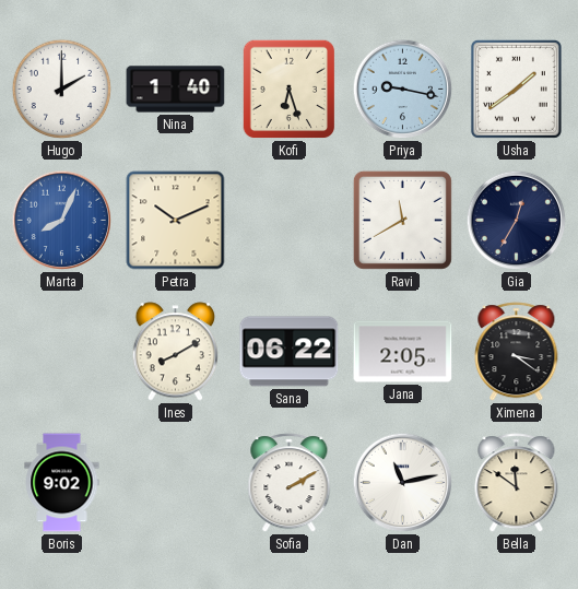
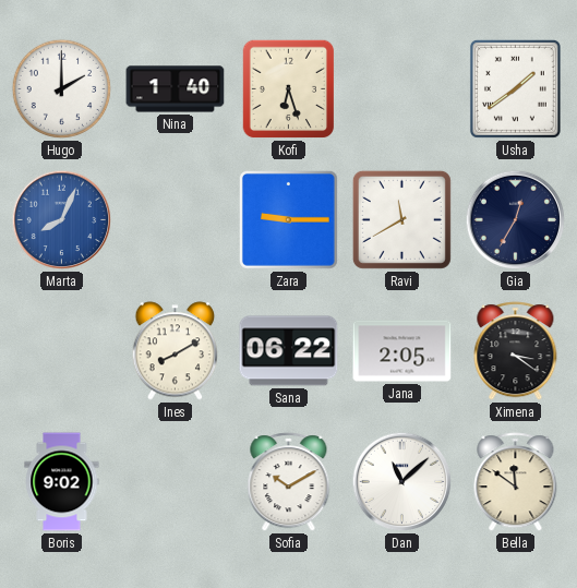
Priya: 9:17 -> none
Petra: 10:11 -> none
Zara: none -> 9:15
Sofia: 2:10 -> 10:10
Dan: 11:13 -> 11:08
